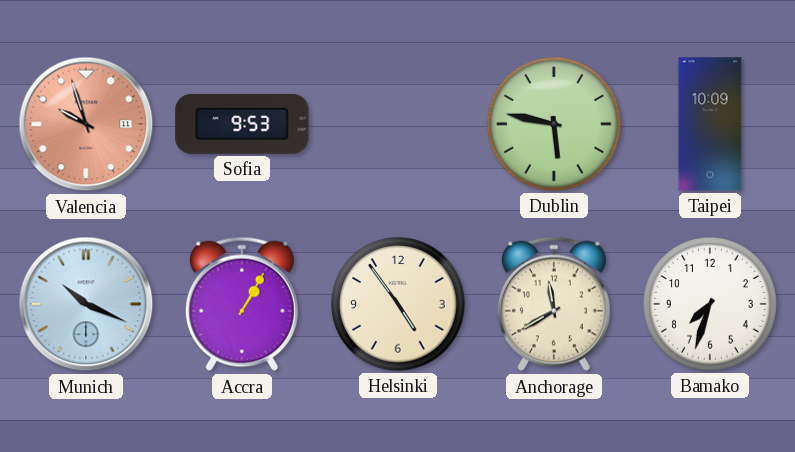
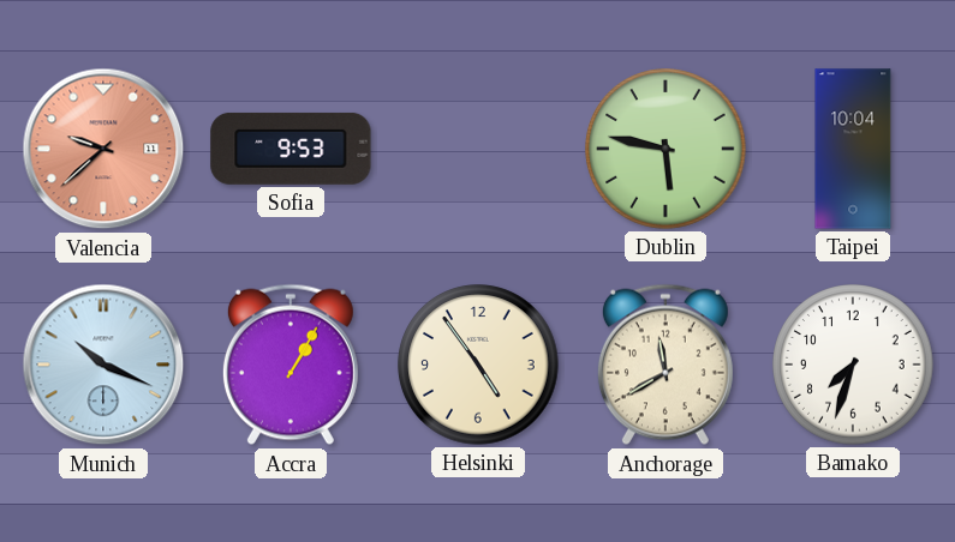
Valencia: 9:57 -> 9:38
Taipei: 10:09 -> 10:04
